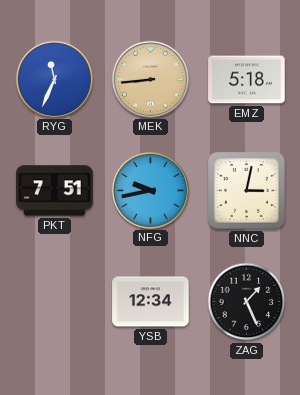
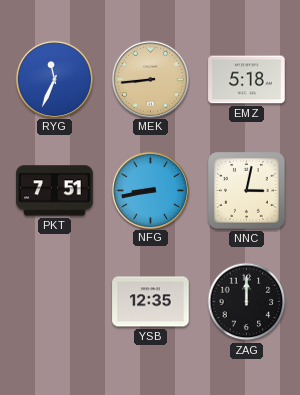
NFG: 9:43 -> 8:43
YSB: 12:34 -> 12:35
ZAG: 1:26 -> 12:00
